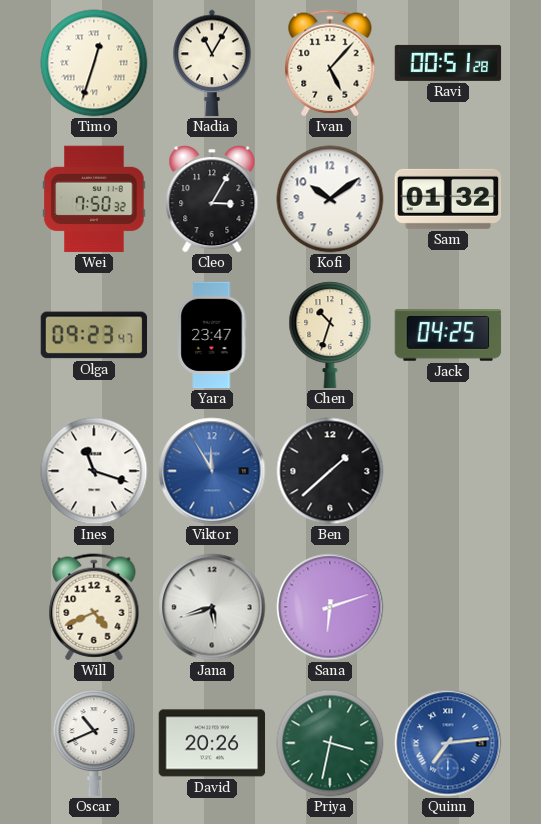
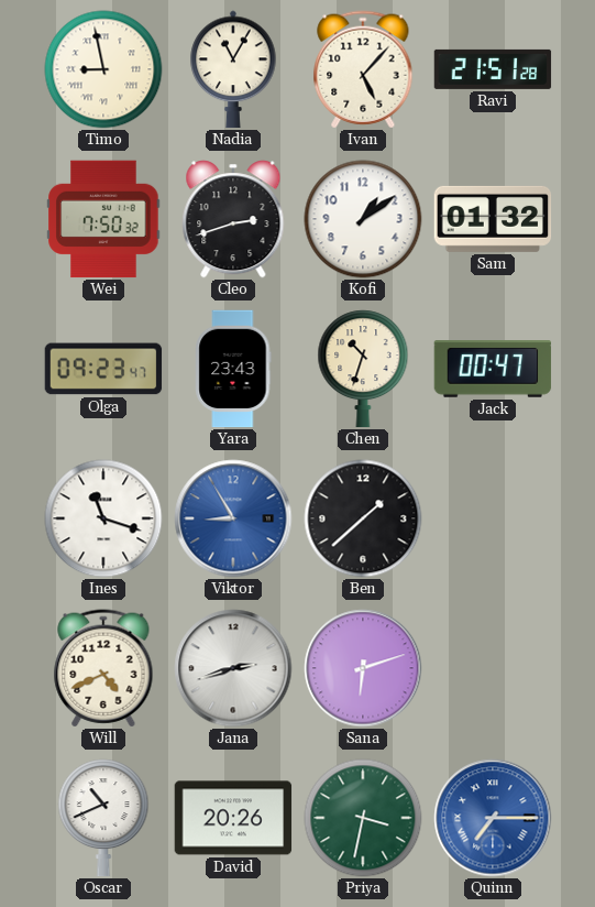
Timo: 12:33 -> 8:58
Ravi: 00:51 -> 21:51
Cleo: 3:05 -> 2:42
Kofi: 10:09 -> 1:09
Yara: 23:47 -> 23:43
Jack: 04:25 -> 00:47
Viktor: 11:55 -> 8:55
Jana: 5:42 -> 2:42
Quinn: 7:14 -> 7:15
